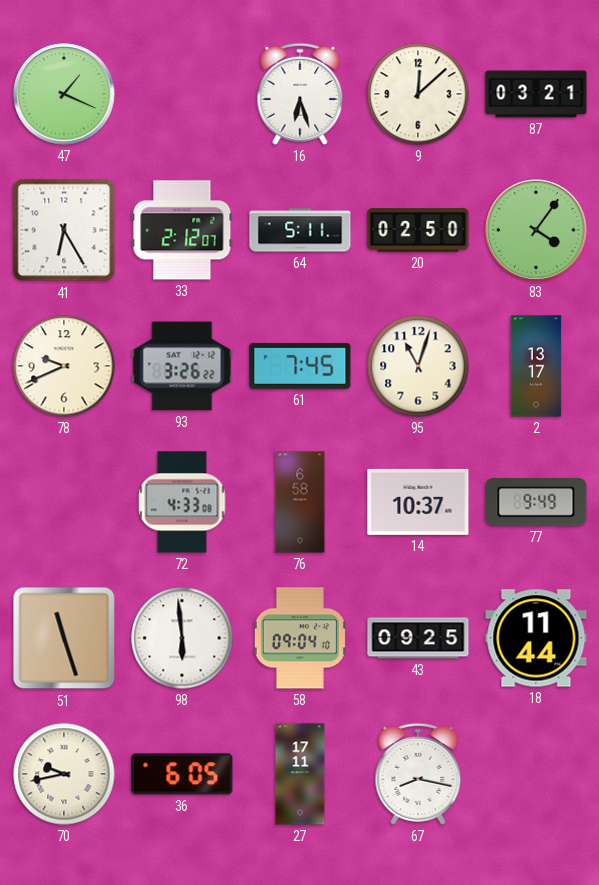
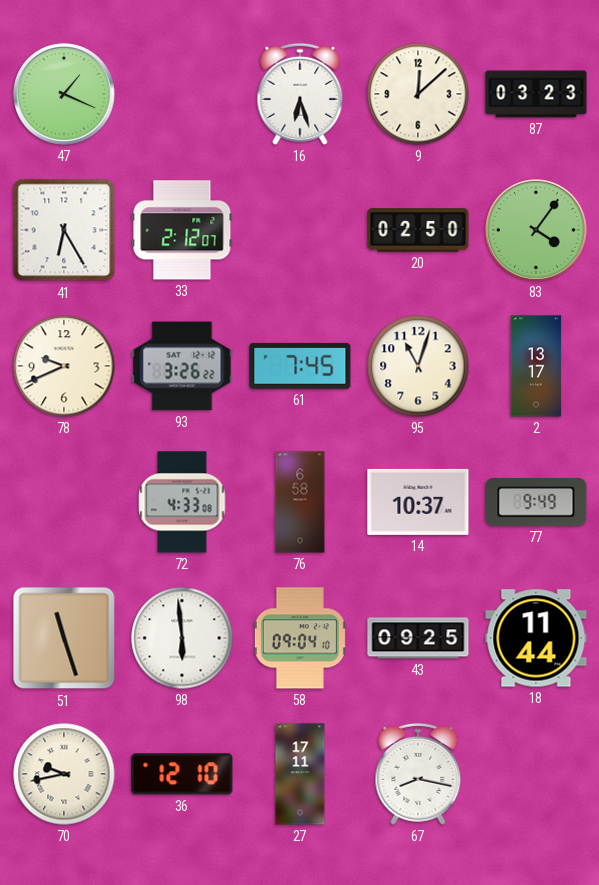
87: 03:21 -> 03:23
64: 5:11 -> none
36: 6:05 -> 12:10
